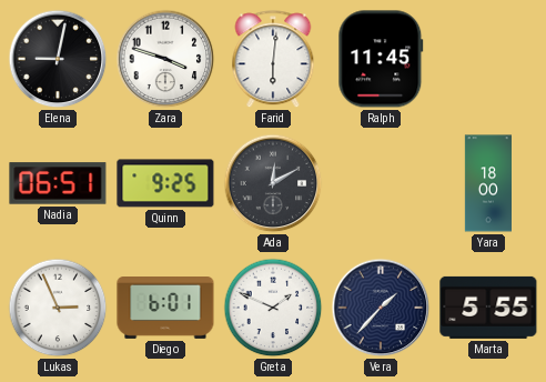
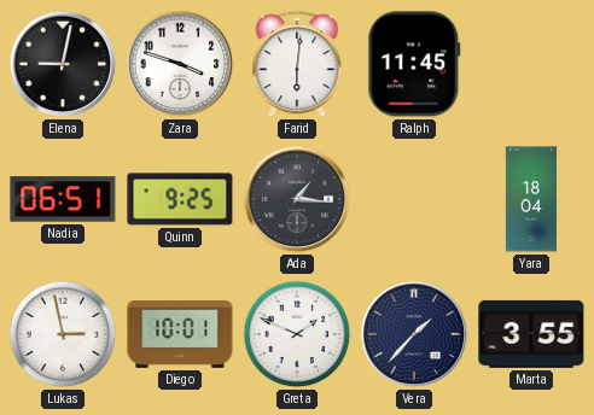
Ada: 12:10 -> 1:16
Yara: 18:00 -> 18:04
Lukas: 2:56 -> 2:58
Diego: 6:01 -> 10:01
Marta: 5:55 -> 3:55
